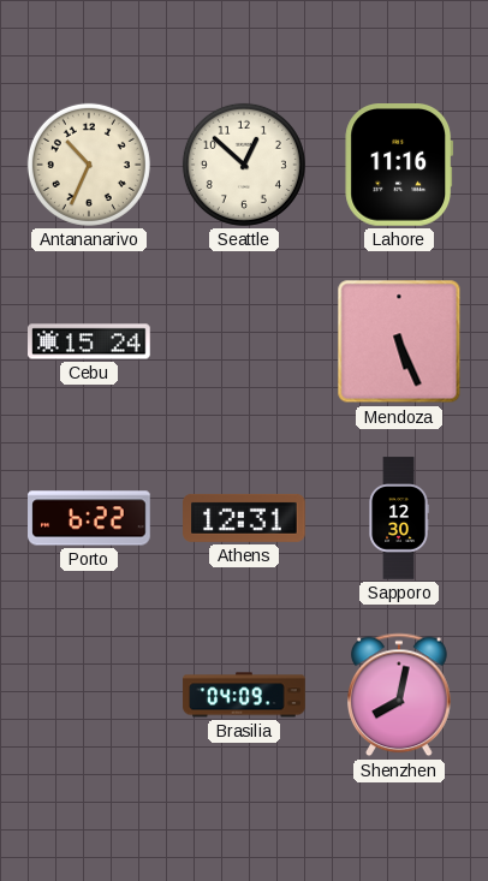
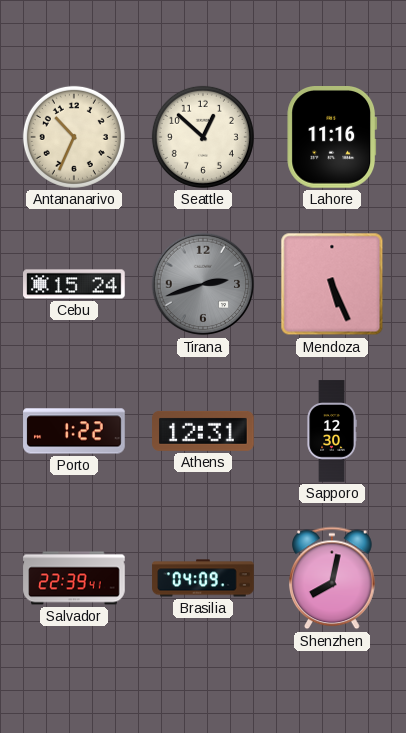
Tirana: none -> 2:42
Porto: 6:22 -> 1:22
Salvador: none -> 22:39
